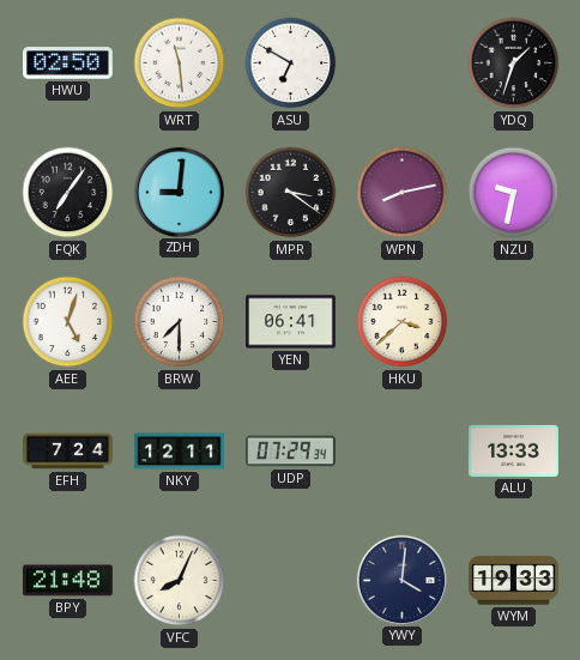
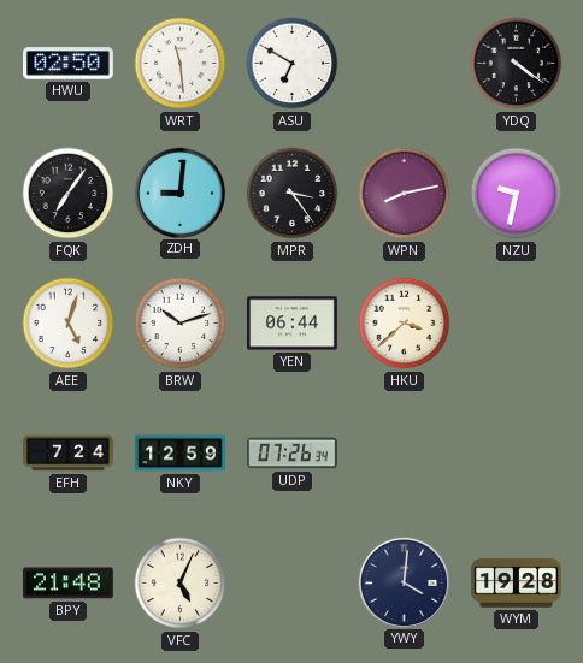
YDQ: 1:33 -> 4:21
MPR: 3:21 -> 3:24
BRW: 7:30 -> 10:12
YEN: 06:41 -> 06:44
NKY: 12:11 -> 12:59
UDP: 07:29 -> 07:26
ALU: 13:33 -> none
VFC: 8:04 -> 5:04
WYM: 19:33 -> 19:28
